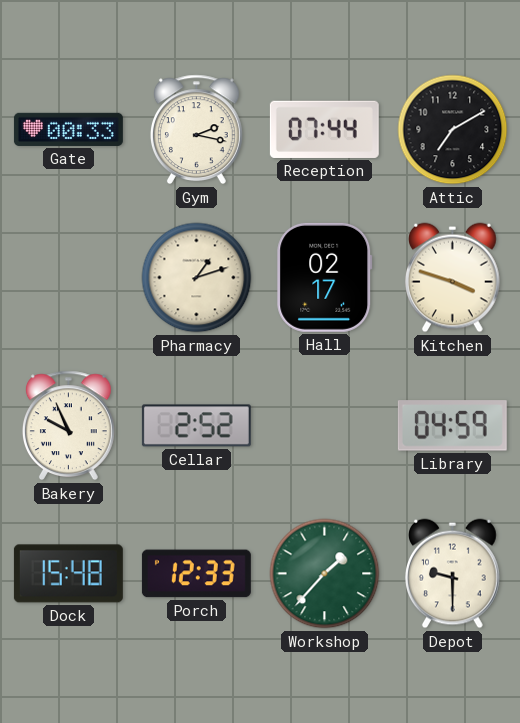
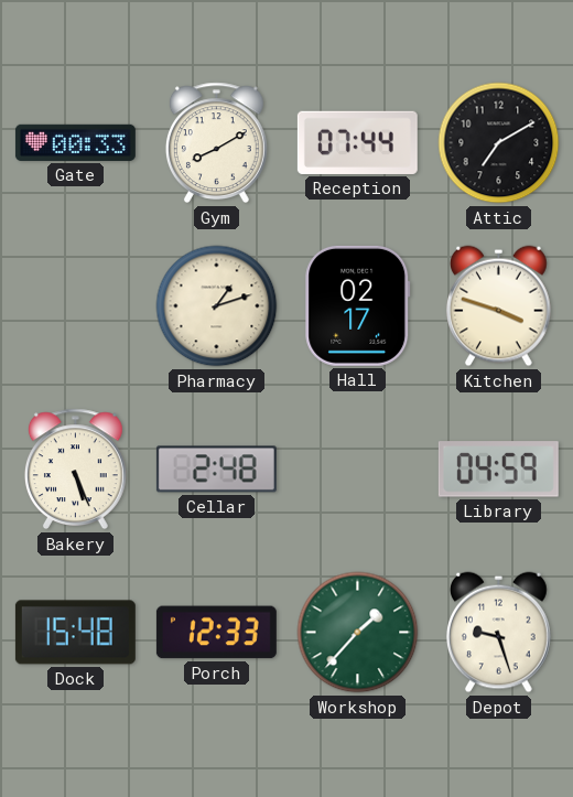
Gym: 2:17 -> 8:10
Bakery: 9:56 -> 5:26
Cellar: 2:52 -> 2:48
Depot: 9:30 -> 9:27
